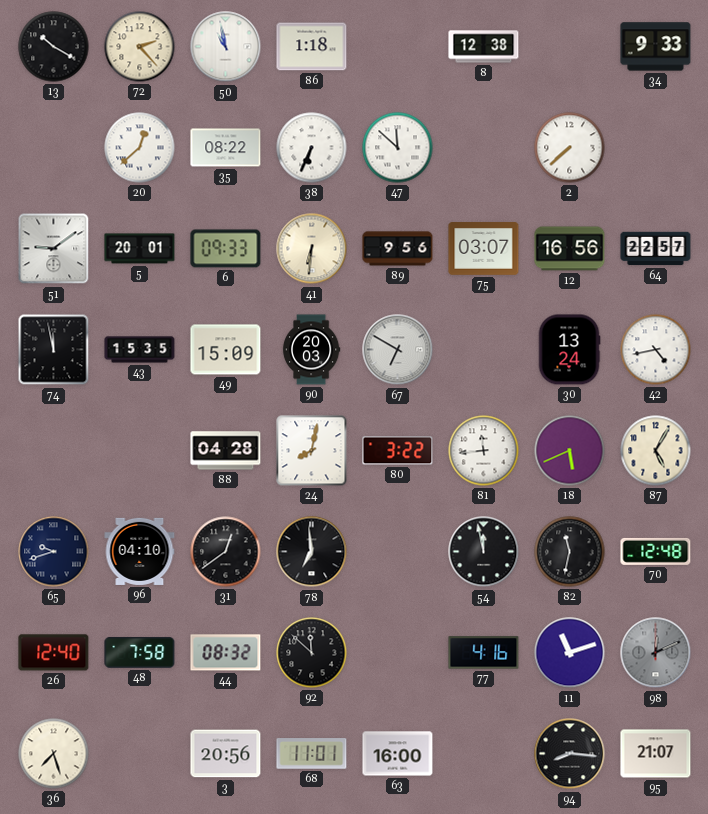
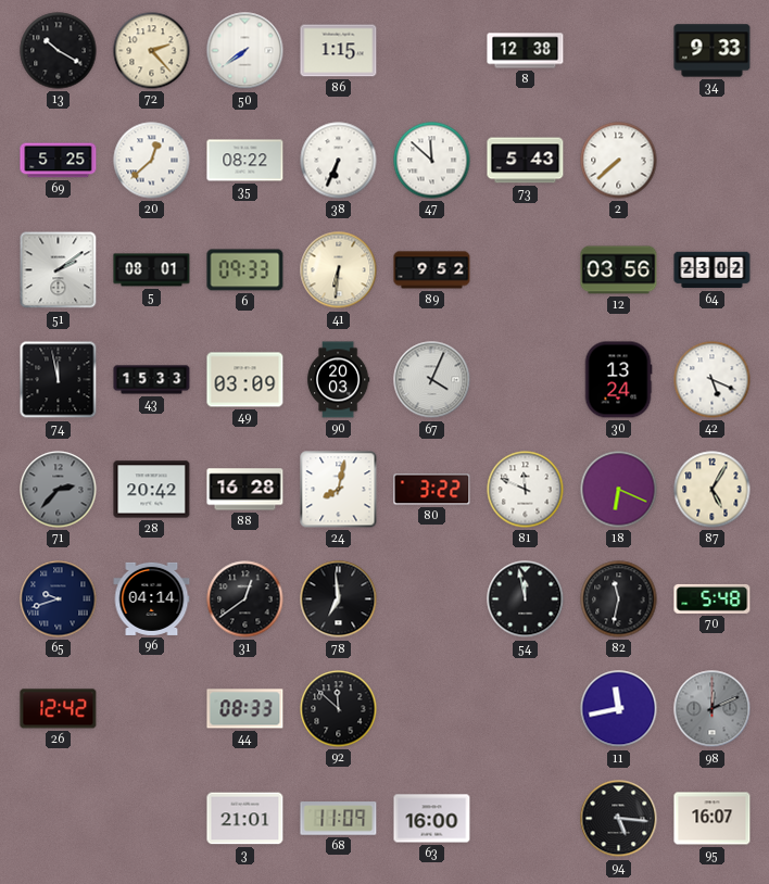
50: 10:58 -> 7:39
86: 1:18 -> 1:15
69: none -> 5:25
73: none -> 5:43
51: 9:09 -> 2:09
5: 20:01 -> 08:01
89: 9:56 -> 9:52
75: 03:07 -> none
12: 16:56 -> 03:56
64: 22:57 -> 23:02
43: 15:35 -> 15:33
49: 15:09 -> 03:09
67: 6:50 -> 4:04
42: 4:43 -> 5:19
71: none -> 2:37
28: none -> 20:42
88: 04:28 -> 16:28
81: 11:44 -> 11:49
18: 5:41 -> 6:19
96: 04:10 -> 04:14
70: 12:48 -> 5:48
26: 12:40 -> 12:42
48: 7:58 -> none
44: 08:32 -> 08:33
77: 4:16 -> none
11: 11:12 -> 11:43
36: 7:27 -> none
3: 20:56 -> 21:01
68: 11:01 -> 11:09
94: 8:16 -> 5:16
95: 21:07 -> 16:07
